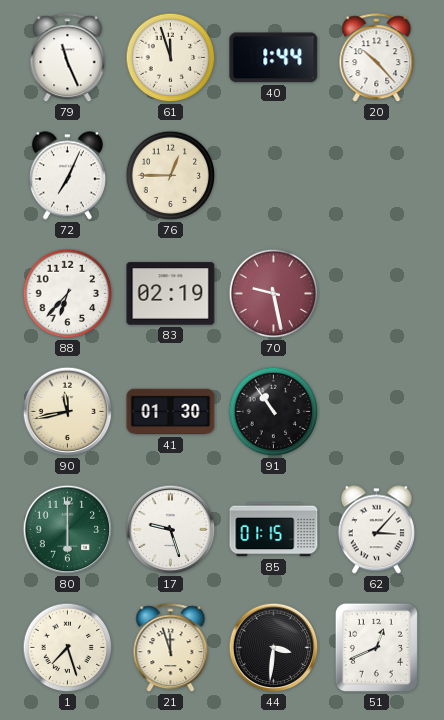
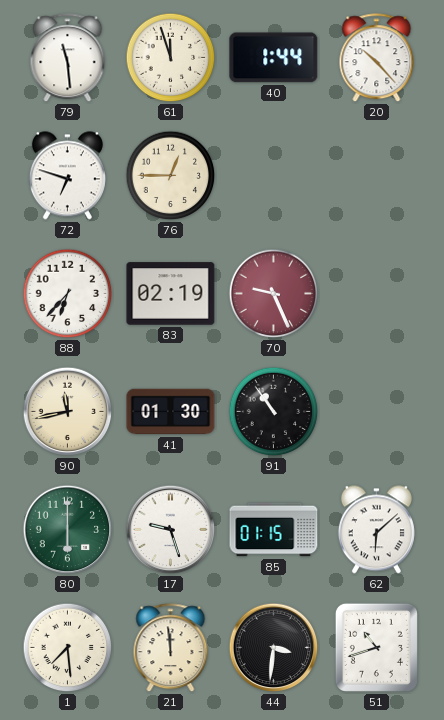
79: 11:26 -> 11:29
72: 7:04 -> 6:48
70: 9:28 -> 9:26
62: 3:07 -> 6:08
1: 7:27 -> 7:29
21: 11:57 -> 11:59
51: 12:41 -> 10:42
